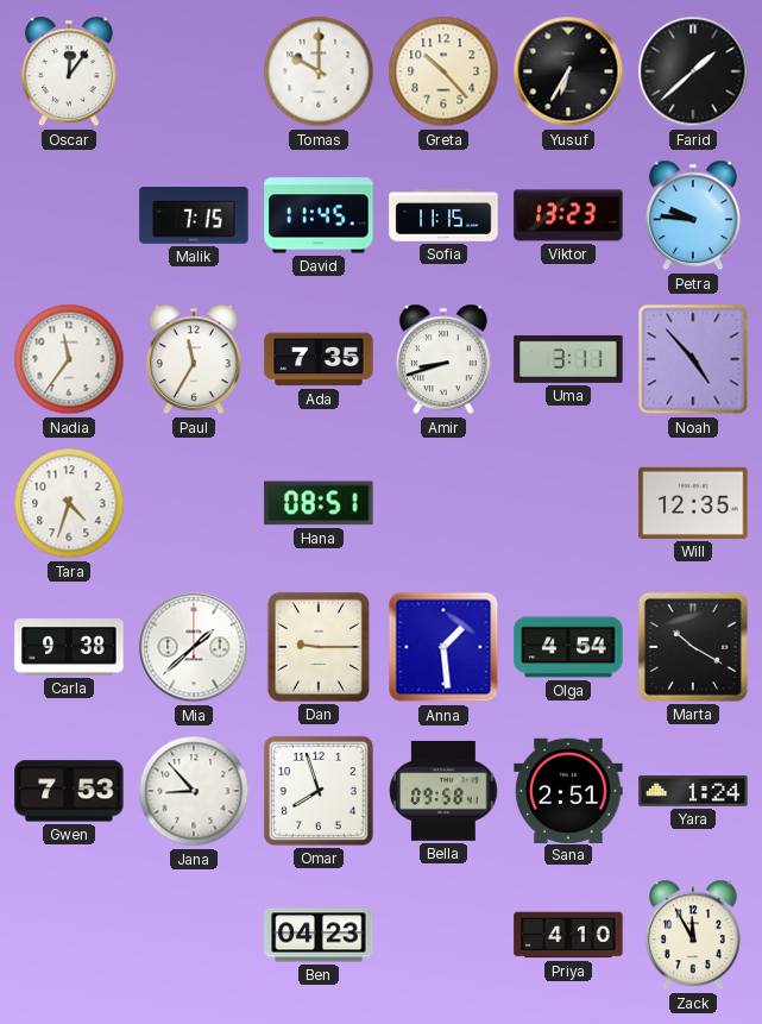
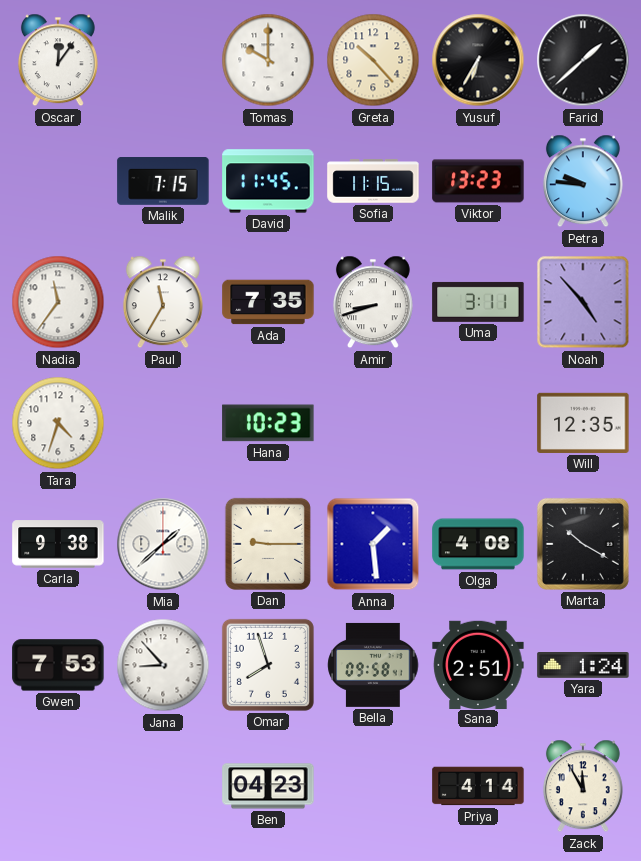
Hana: 08:51 -> 10:23
Olga: 4:54 -> 4:08
Priya: 4:10 -> 4:14
